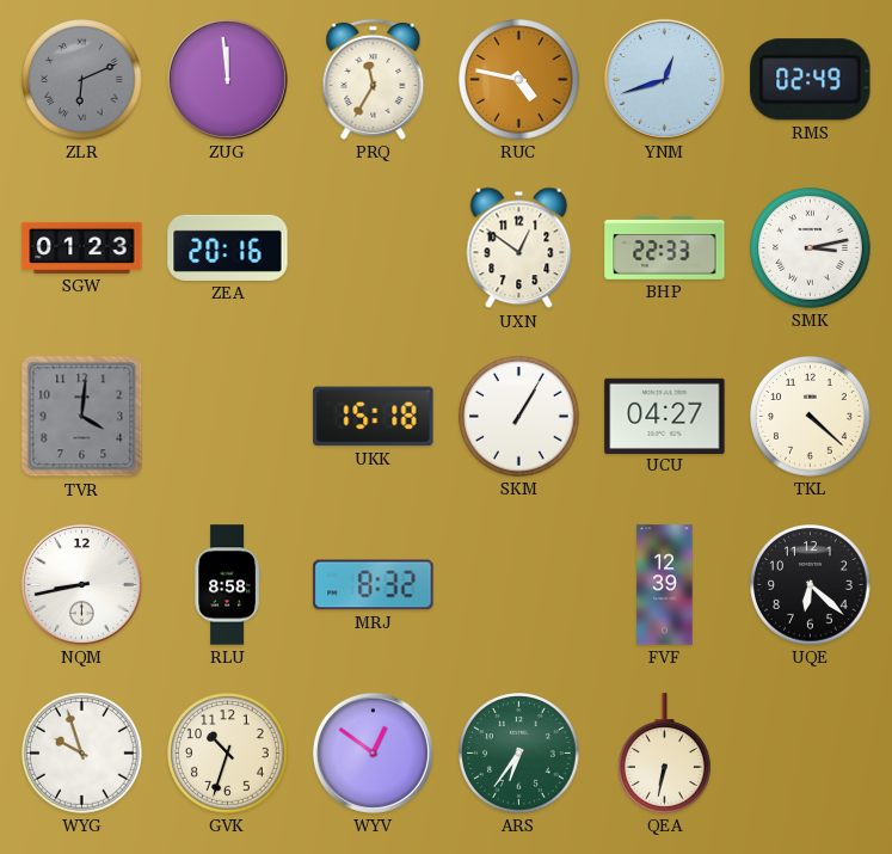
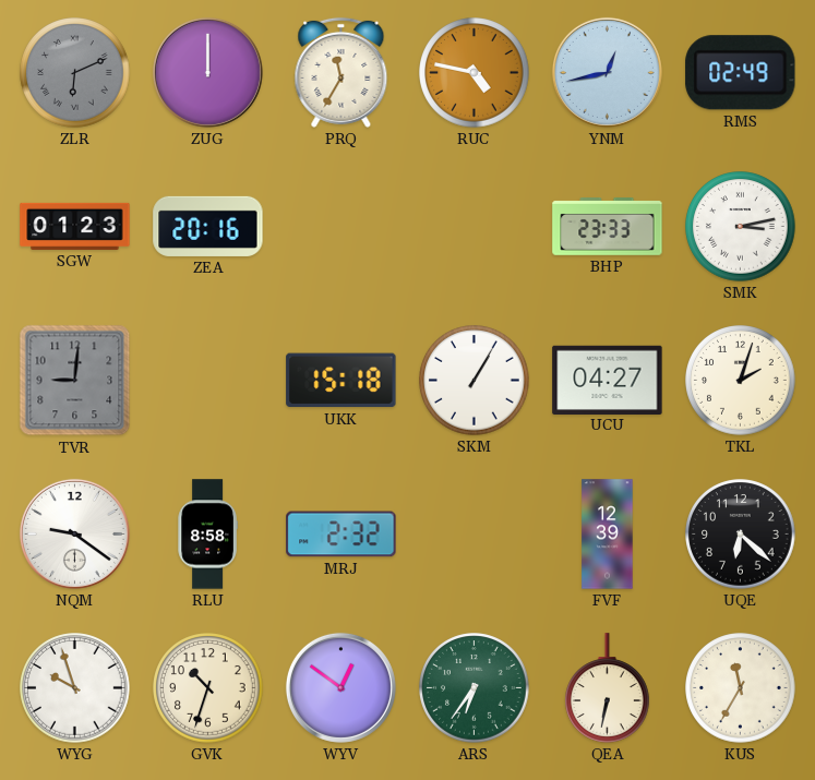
ZUG: 11:59 -> 12:00
YNM: 12:42 -> 12:43
UXN: 12:51 -> none
BHP: 22:33 -> 23:33
TVR: 4:01 -> 9:01
TKL: 4:22 -> 2:03
NQM: 8:43 -> 9:21
MRJ: 8:32 -> 2:32
KUS: none -> 11:35
